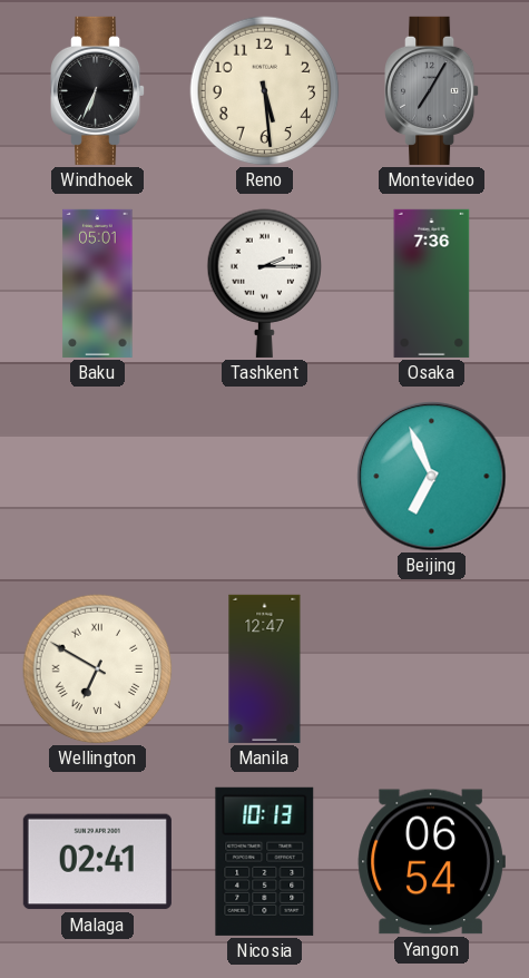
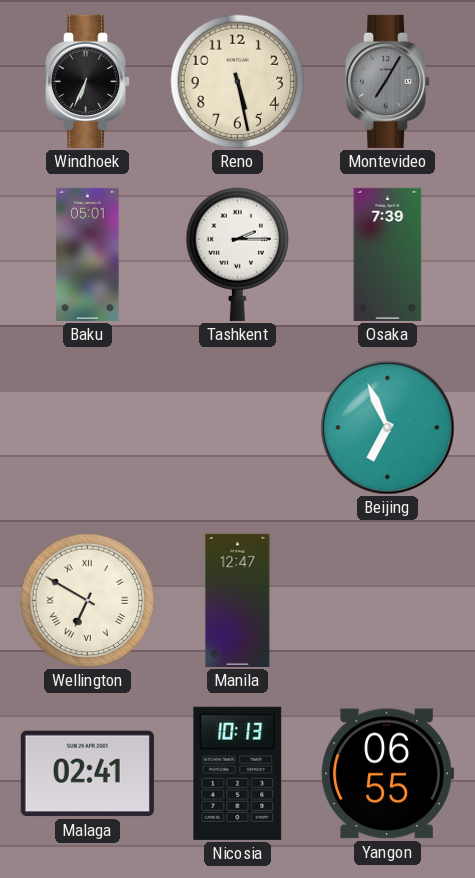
Reno: 5:29 -> 5:28
Osaka: 7:36 -> 7:39
Yangon: 06:54 -> 06:55
